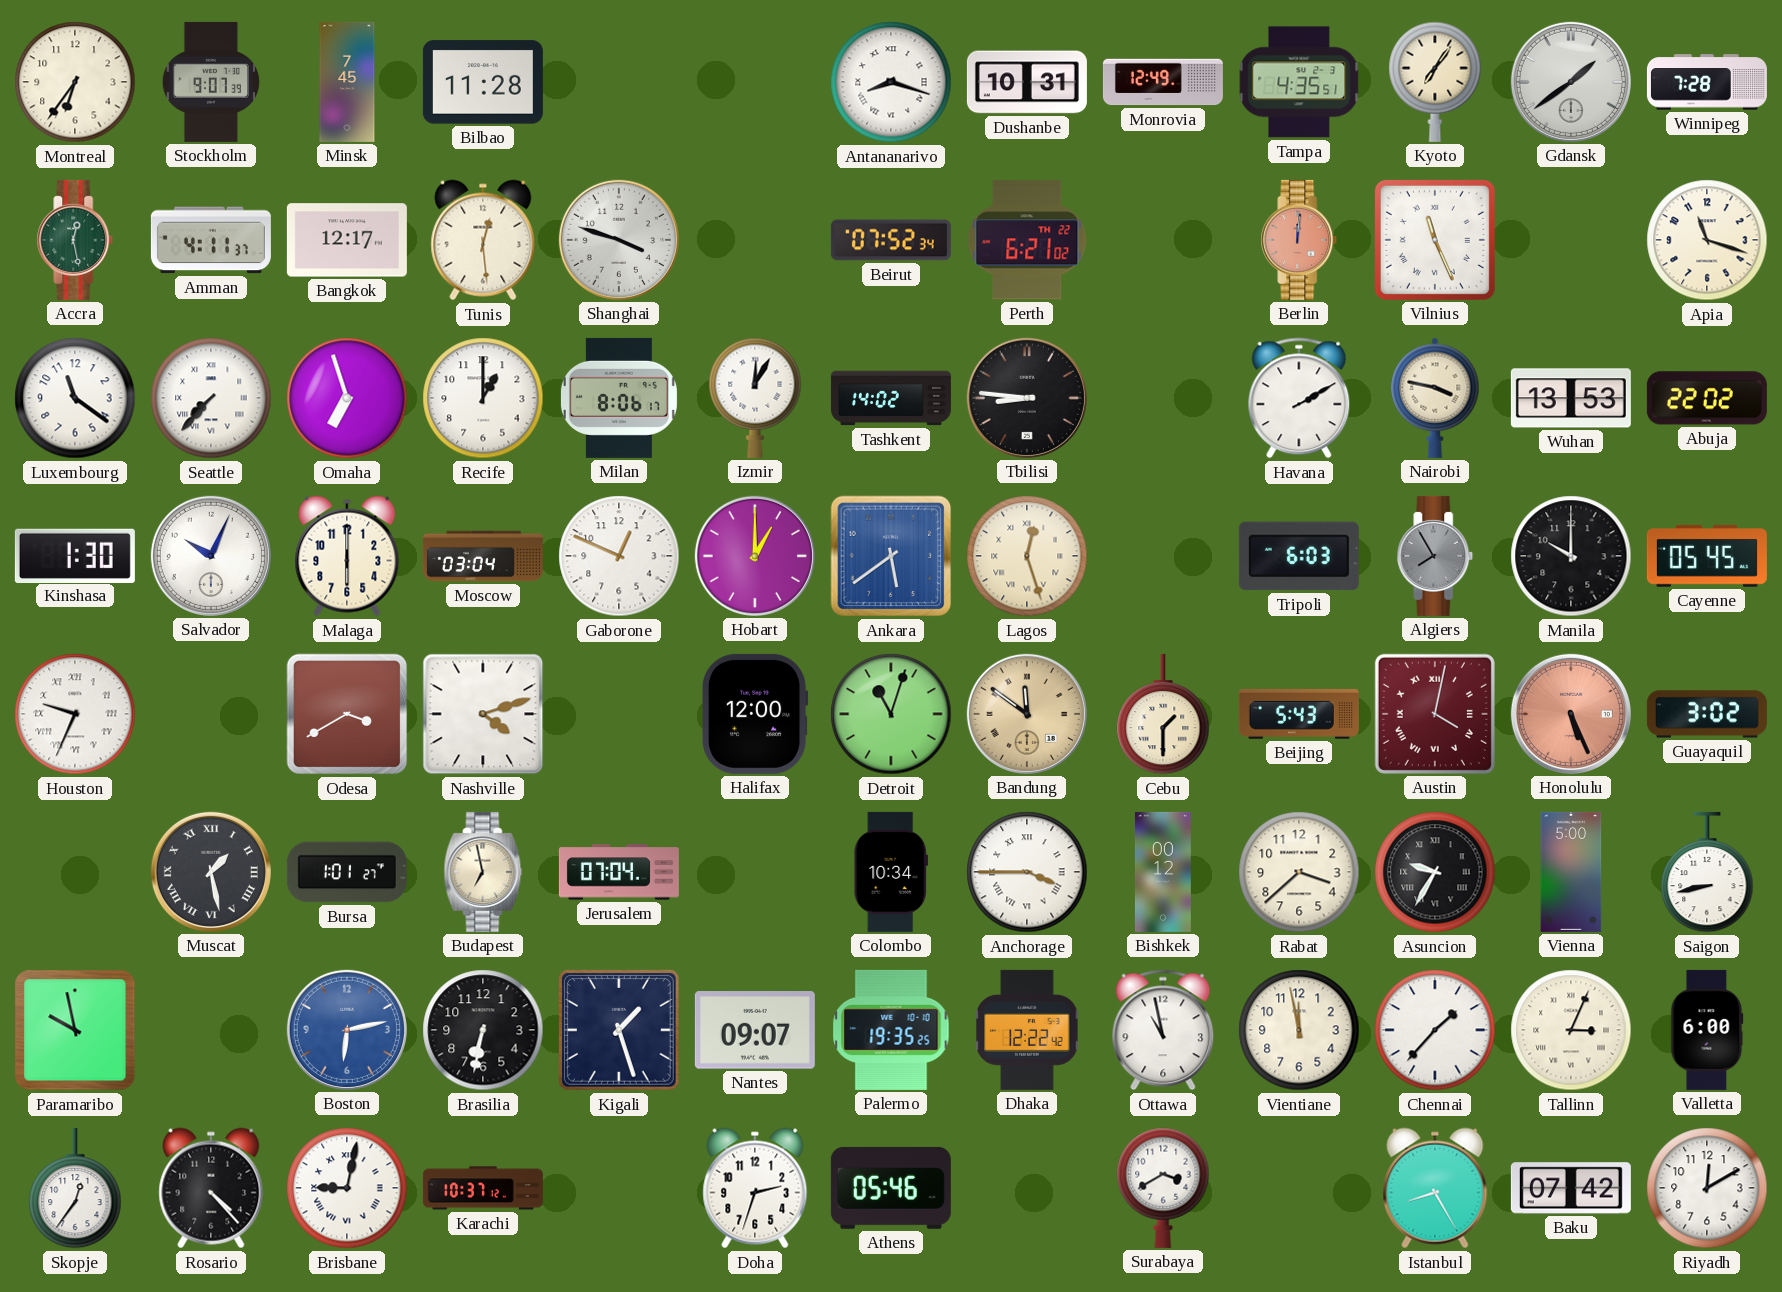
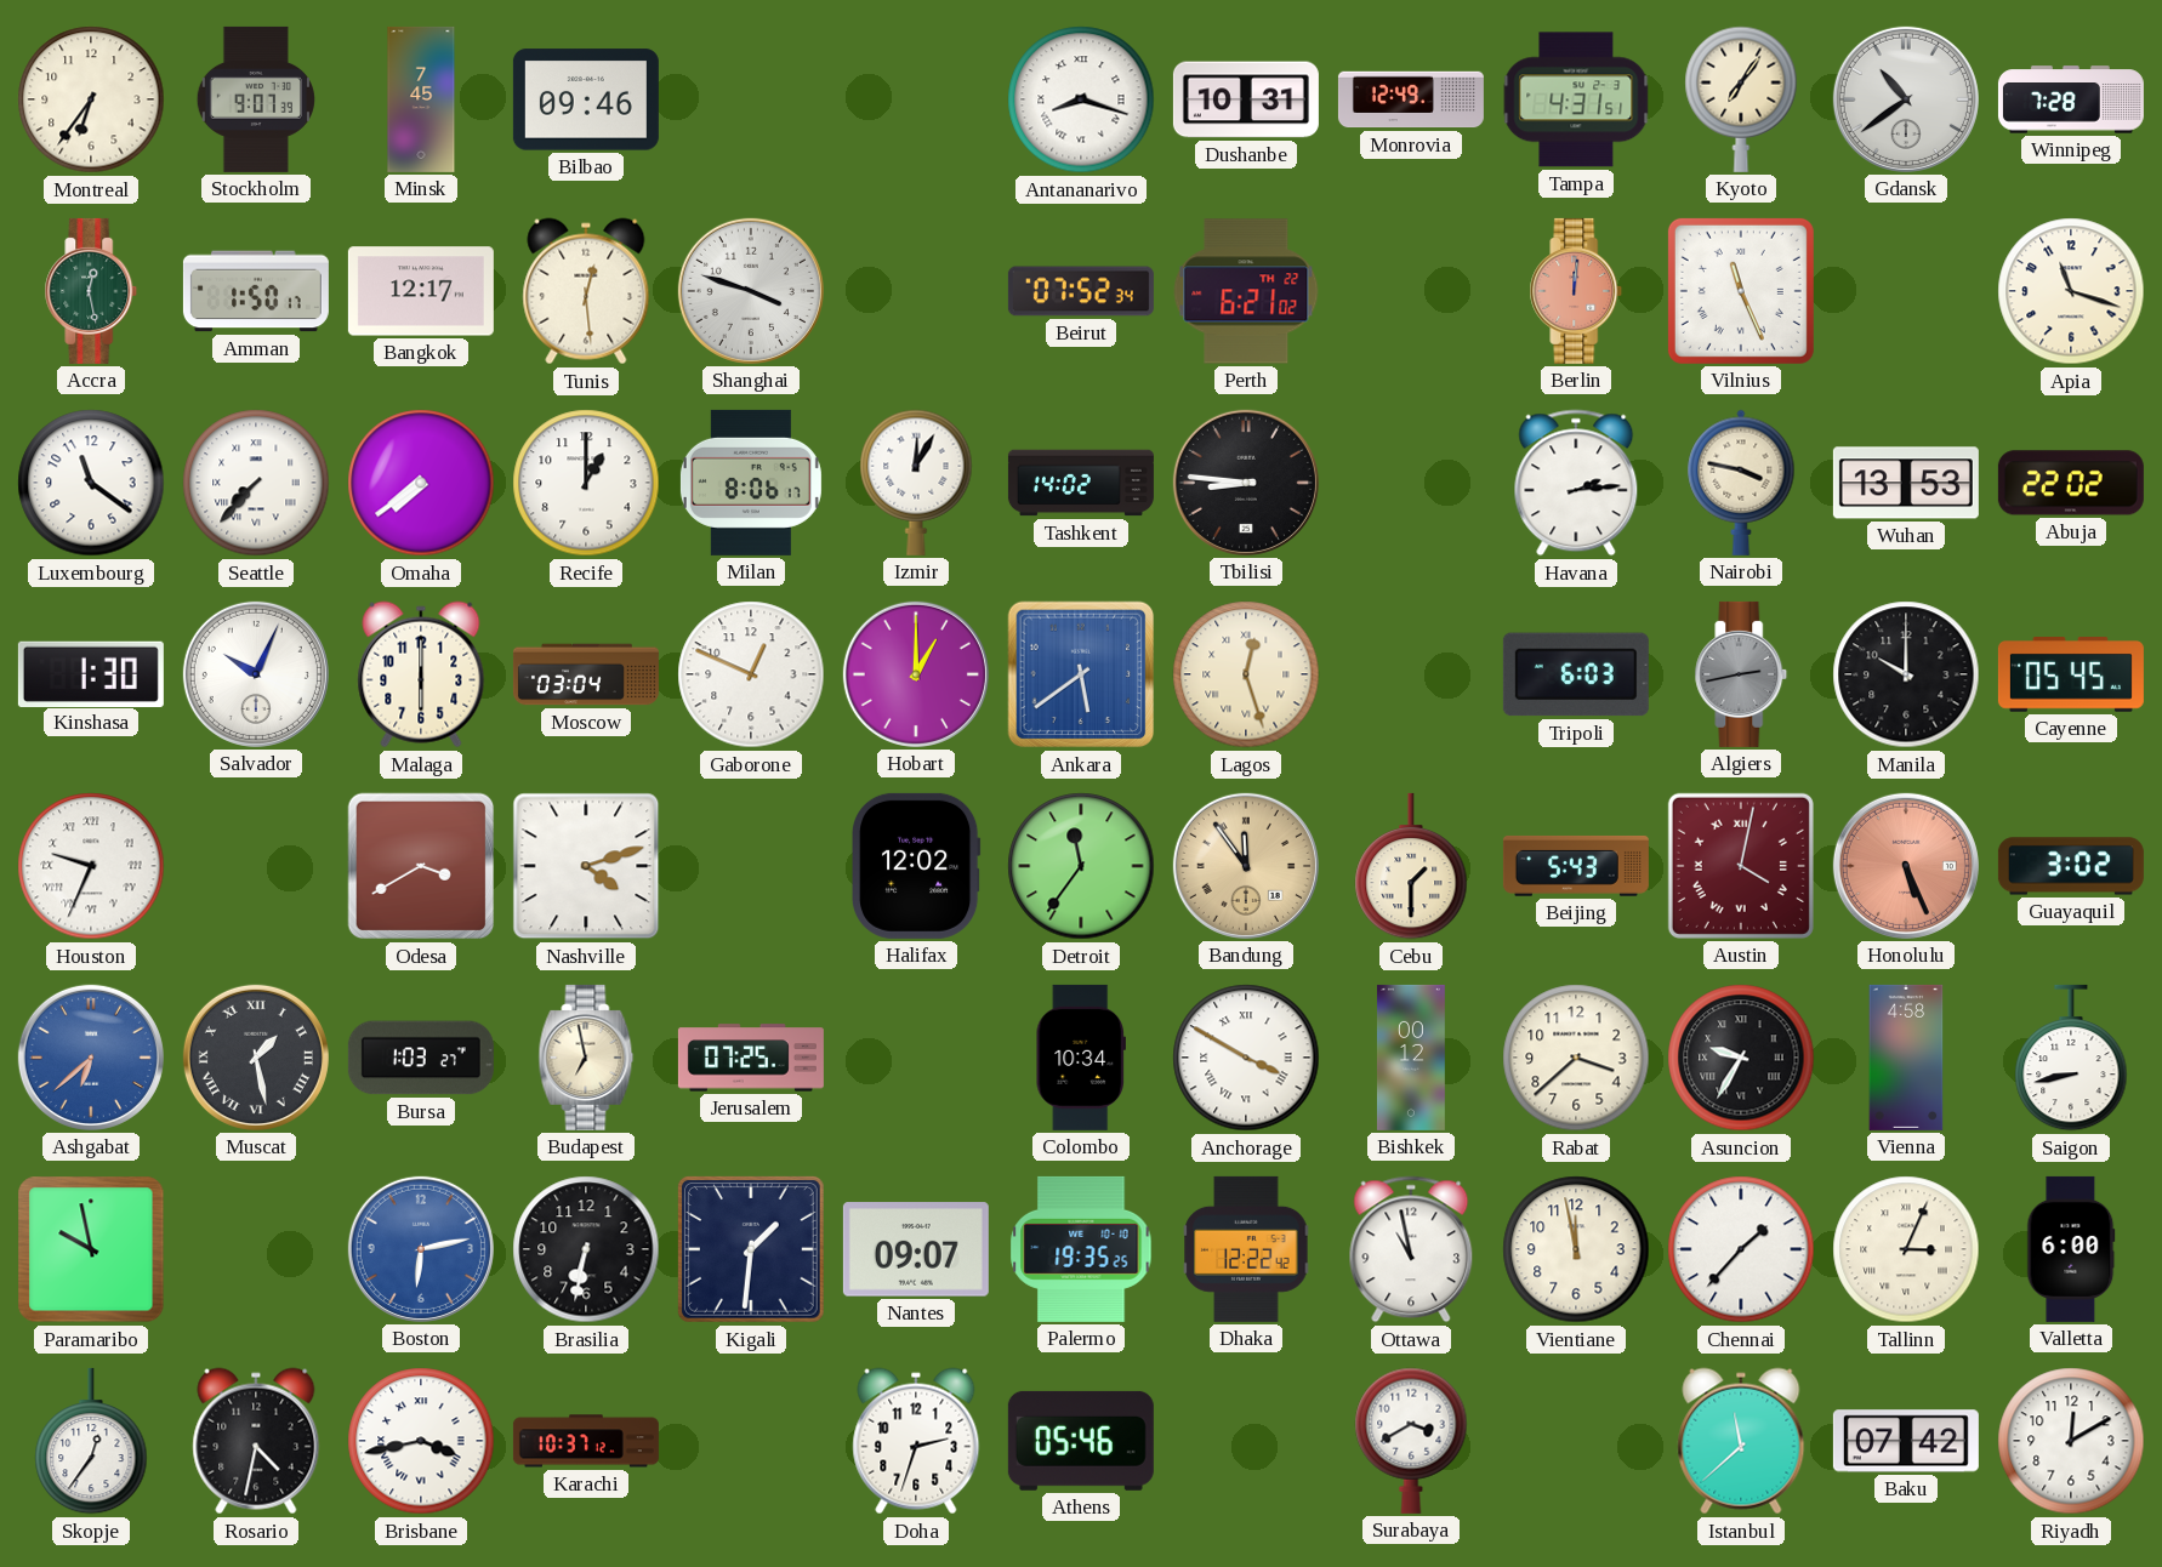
Bilbao: 11:28 -> 09:46
Tampa: 4:35 -> 4:31
Gdansk: 1:39 -> 10:39
Amman: 4:11 -> 1:50
Omaha: 6:57 -> 7:39
Havana: 2:10 -> 2:14
Algiers: 7:55 -> 2:43
Halifax: 12:00 -> 12:02
Detroit: 11:03 -> 11:36
Bandung: 11:51 -> 11:54
Ashgabat: none -> 6:38
Bursa: 1:01 -> 1:03
Jerusalem: 07:04 -> 07:25
Anchorage: 3:45 -> 3:50
Vienna: 5:00 -> 4:58
Kigali: 1:27 -> 1:31
Rosario: 4:23 -> 4:32
Brisbane: 9:02 -> 3:43
Istanbul: 8:25 -> 11:38
